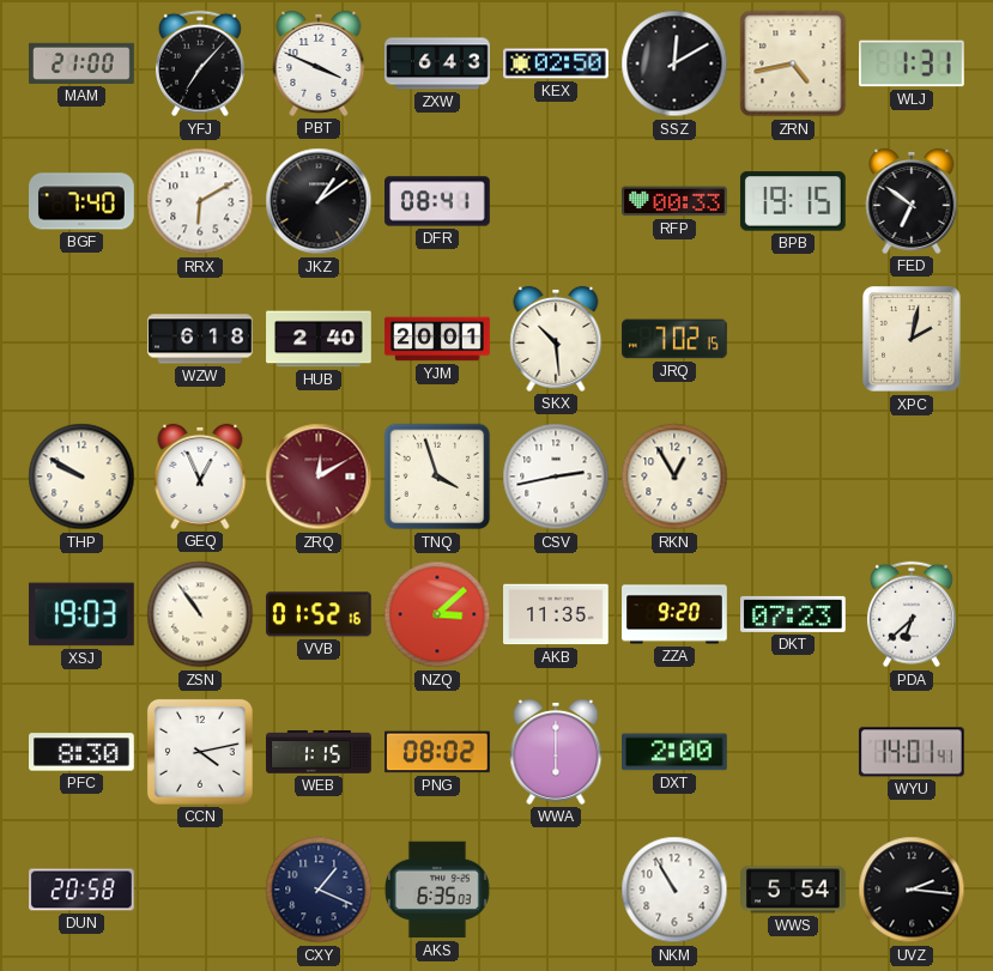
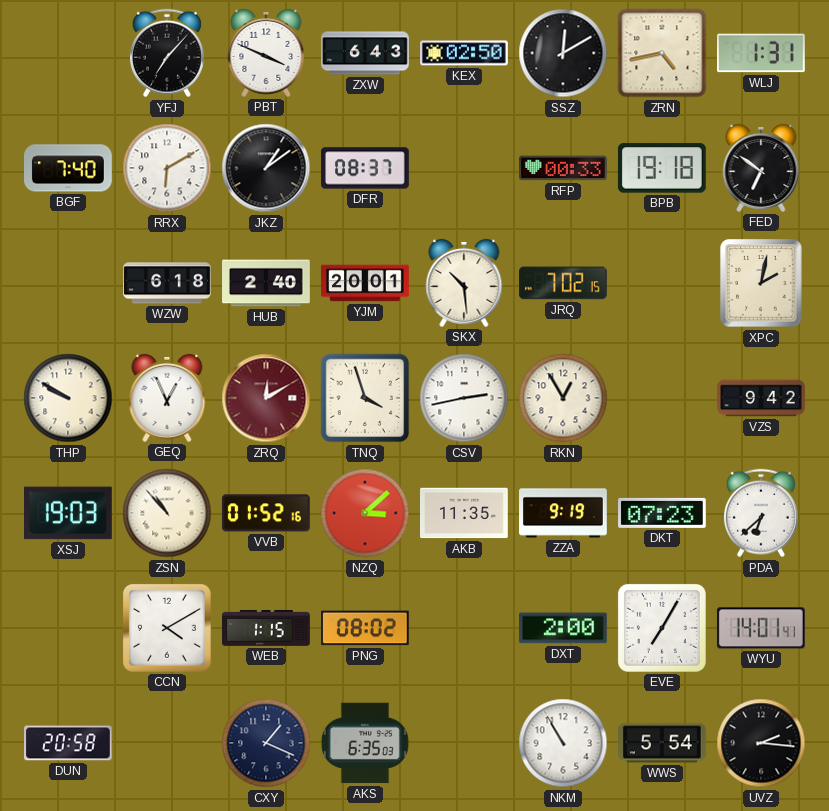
MAM: 21:00 -> none
DFR: 08:41 -> 08:37
BPB: 19:15 -> 19:18
VZS: none -> 9:42
ZSN: 10:54 -> 10:53
ZZA: 9:20 -> 9:19
PFC: 8:30 -> none
CCN: 4:13 -> 4:10
WWA: 6:00 -> none
EVE: none -> 7:05
